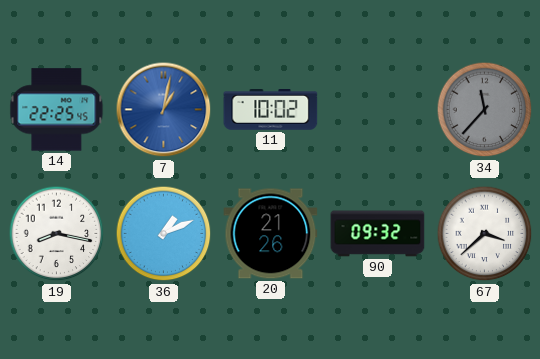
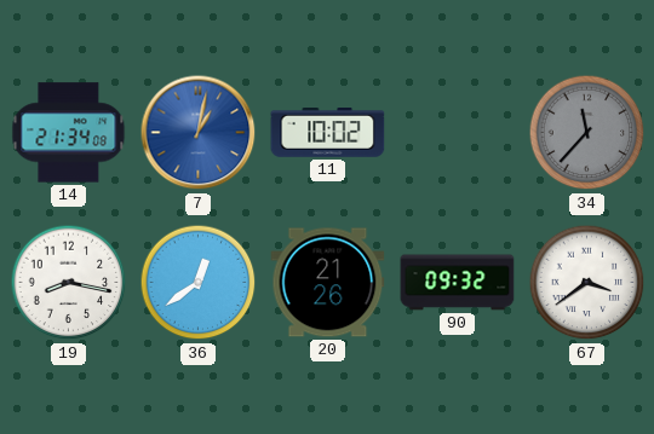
14: 22:25 -> 21:34
36: 1:11 -> 12:39
67: 3:38 -> 3:39
